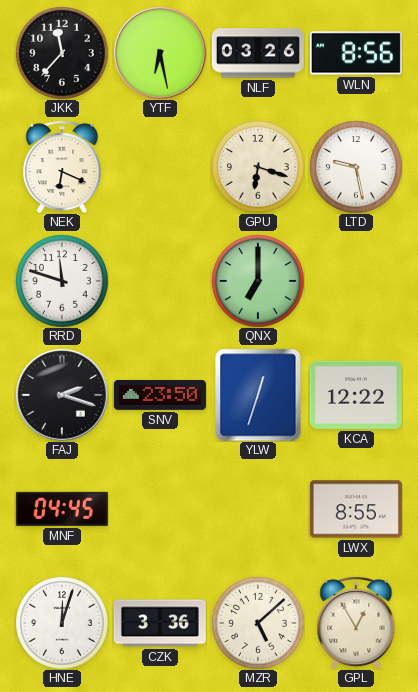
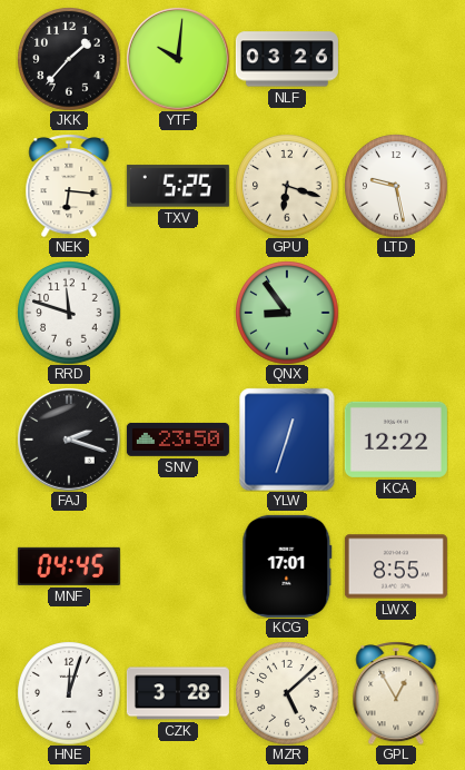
JKK: 11:37 -> 1:37
YTF: 6:28 -> 10:01
WLN: 8:56 -> none
NEK: 6:19 -> 6:16
TXV: none -> 5:25
QNX: 7:00 -> 8:54
KCG: none -> 17:01
CZK: 3:36 -> 3:28
